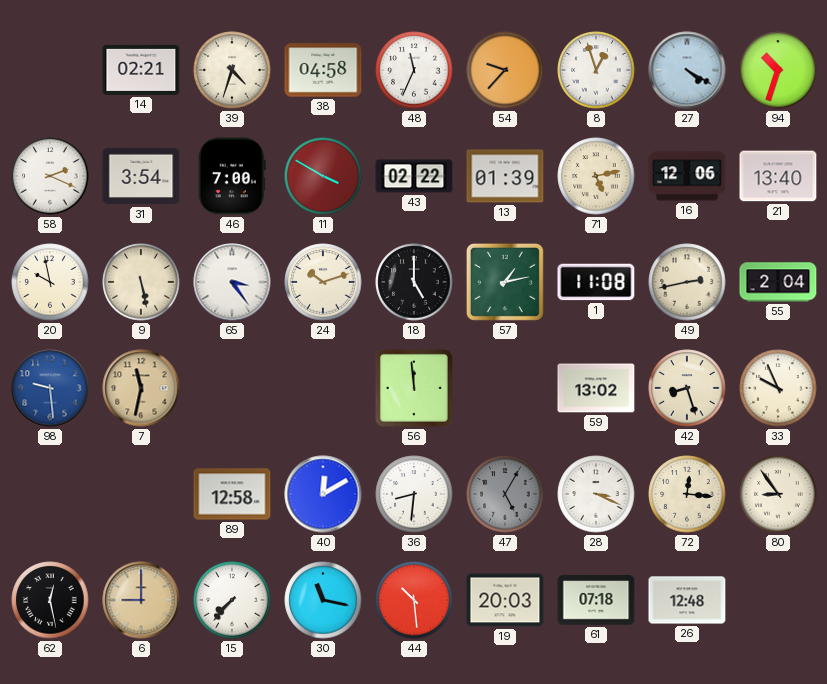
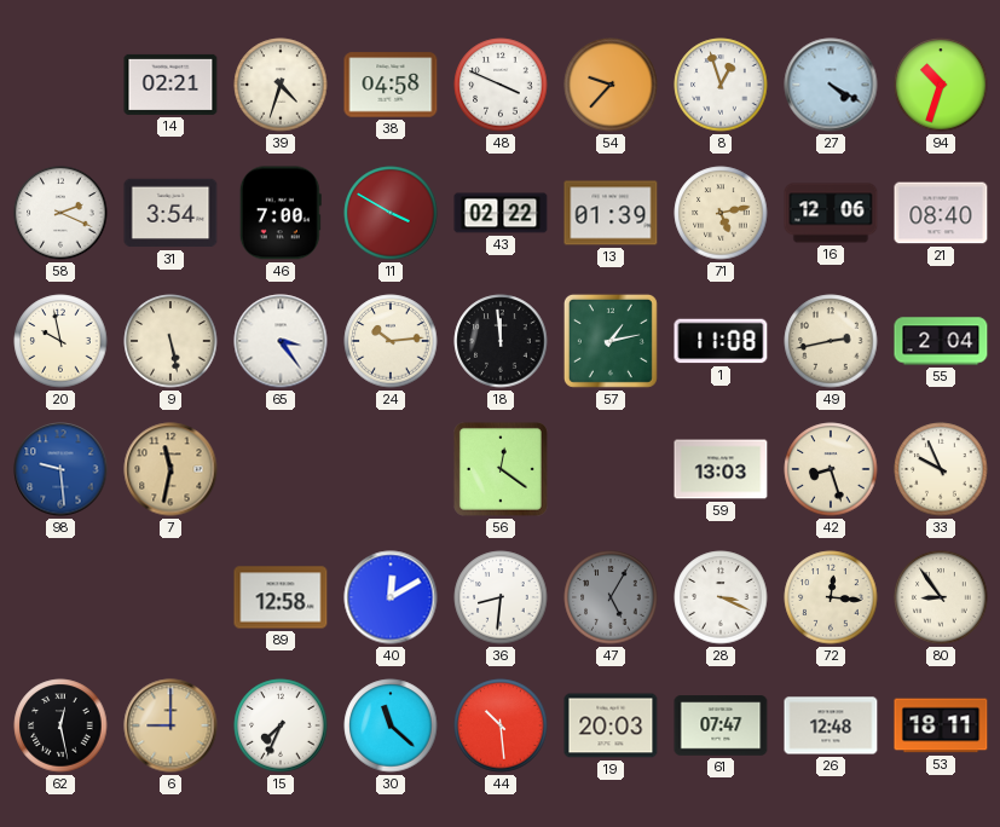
48: 11:34 -> 3:49
21: 13:40 -> 08:40
24: 10:12 -> 10:14
18: 5:00 -> 11:59
56: 11:59 -> 12:21
59: 13:02 -> 13:03
15: 7:37 -> 7:34
30: 11:17 -> 11:22
61: 07:18 -> 07:47
53: none -> 18:11
